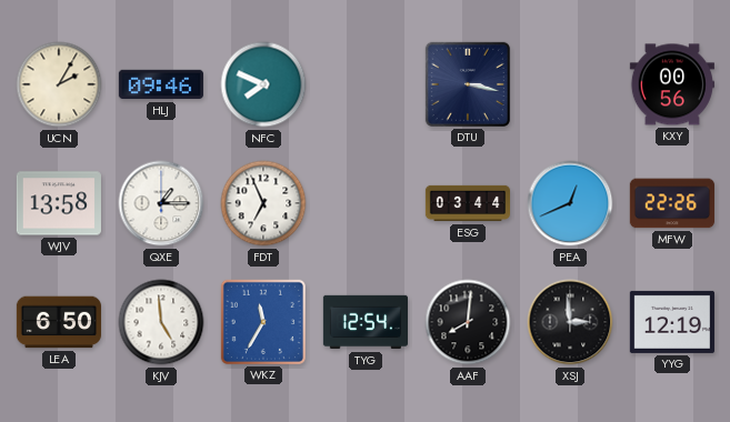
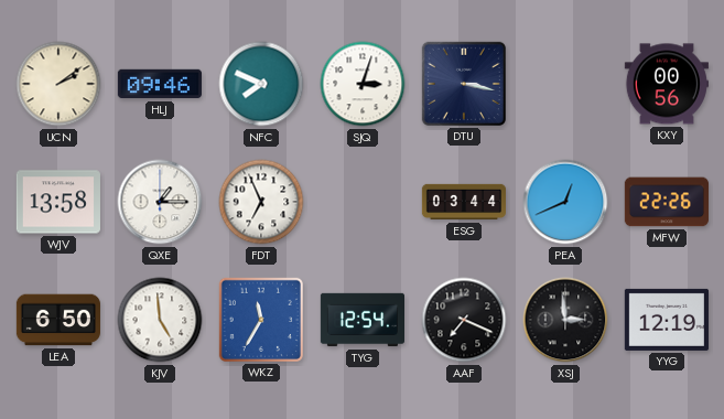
UCN: 2:05 -> 2:09
SJQ: none -> 3:03
AAF: 8:01 -> 7:19
